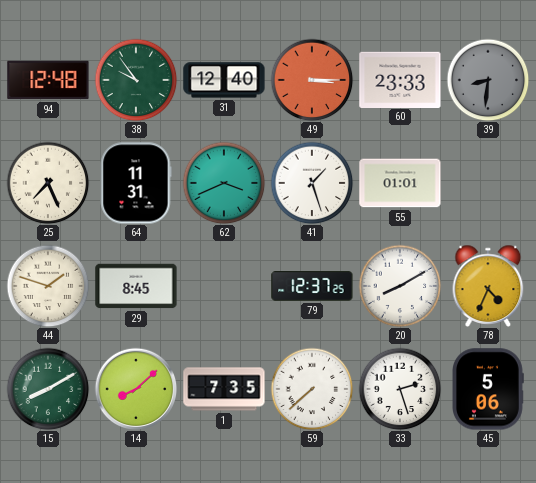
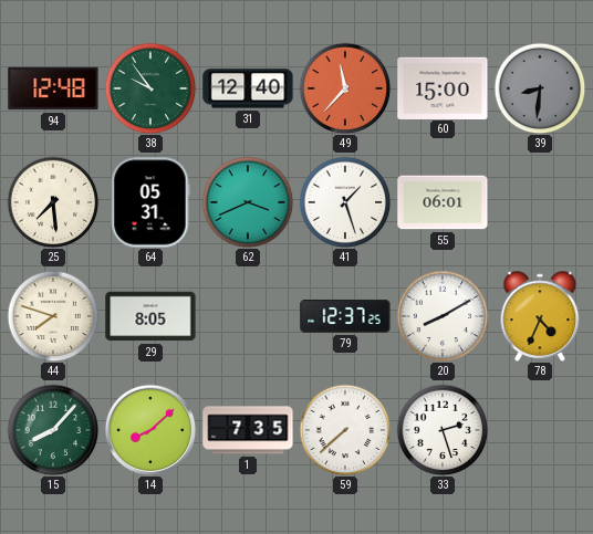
49: 3:15 -> 11:37
60: 23:33 -> 15:00
25: 7:26 -> 7:29
64: 11:31 -> 05:31
55: 01:01 -> 06:01
44: 1:48 -> 7:48
29: 8:45 -> 8:05
15: 8:10 -> 8:07
45: 5:06 -> none
